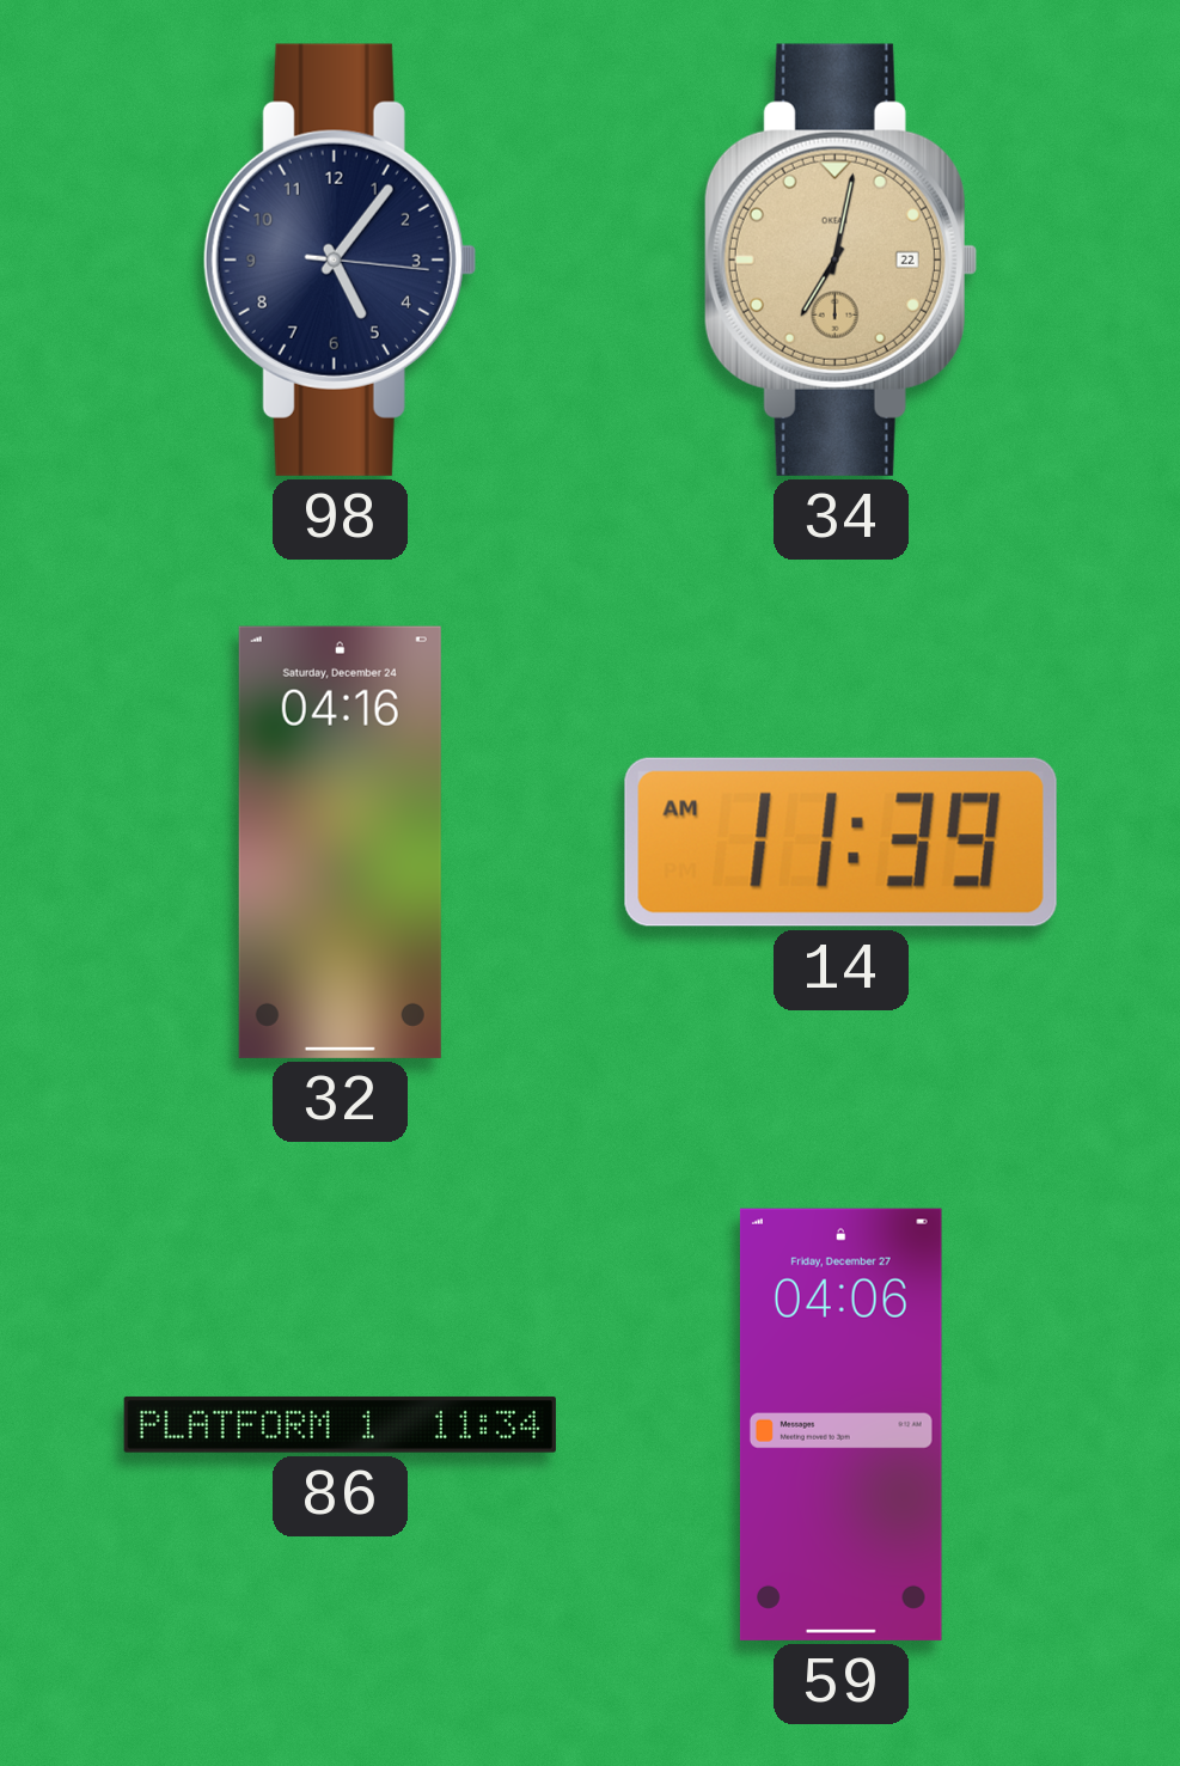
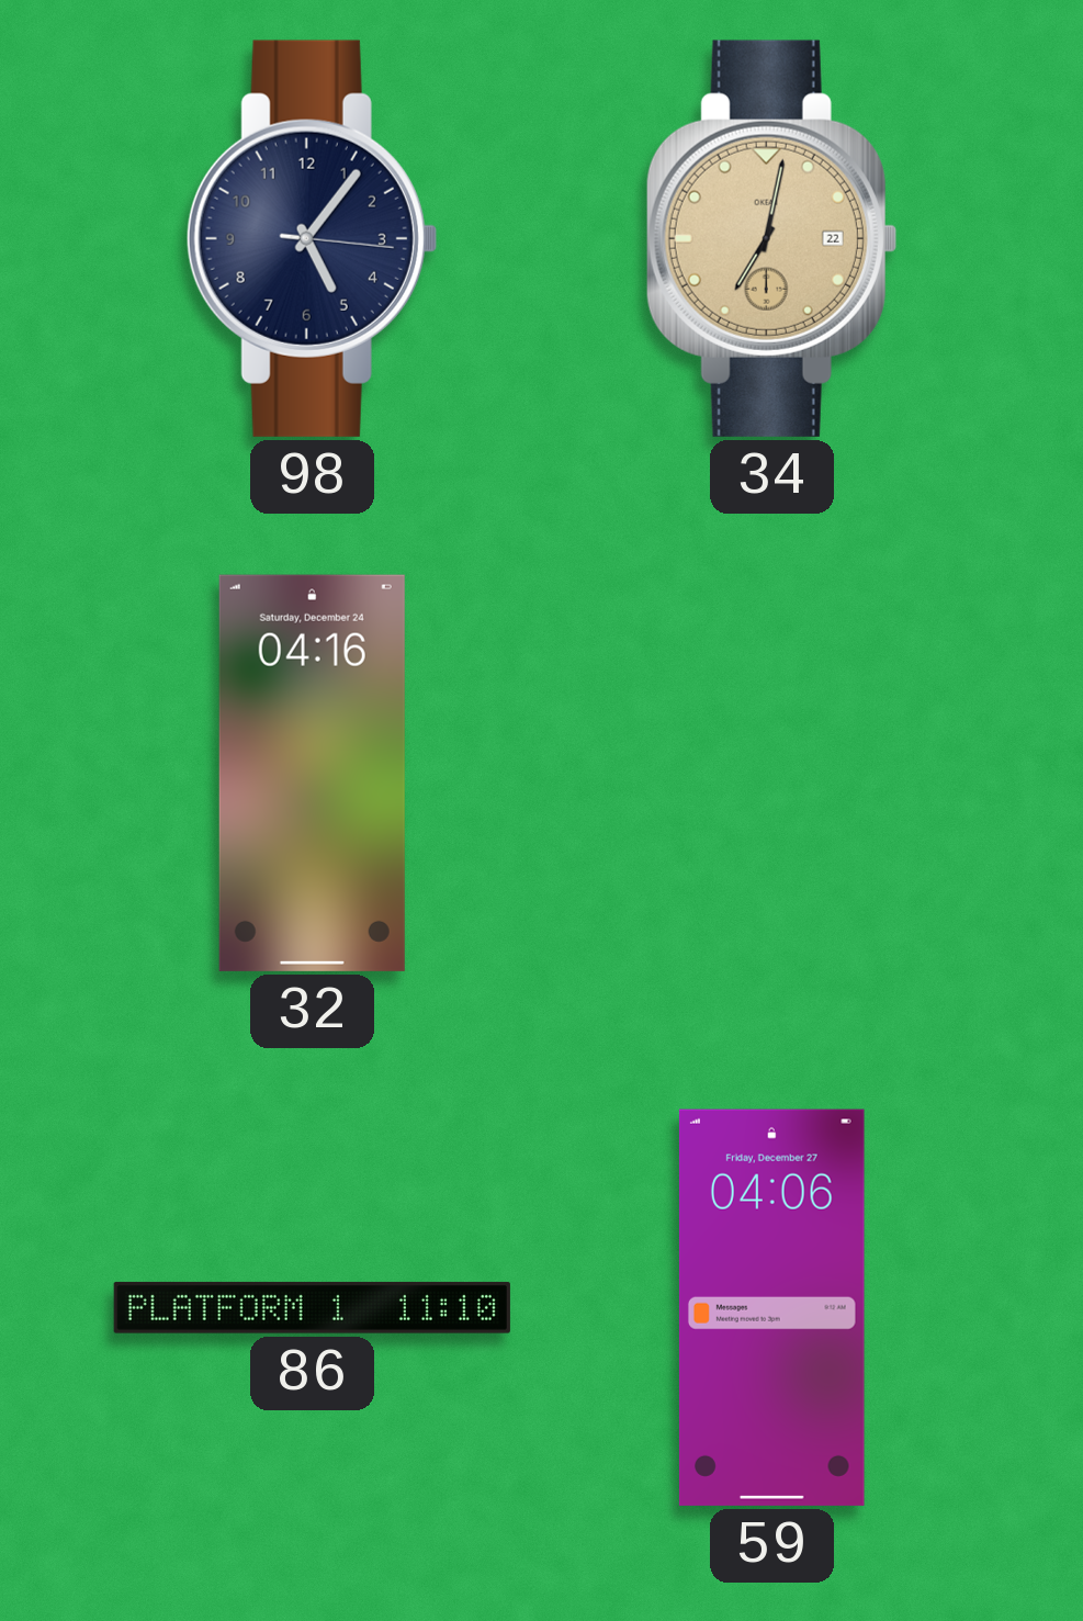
14: 11:39 -> none
86: 11:34 -> 11:10
